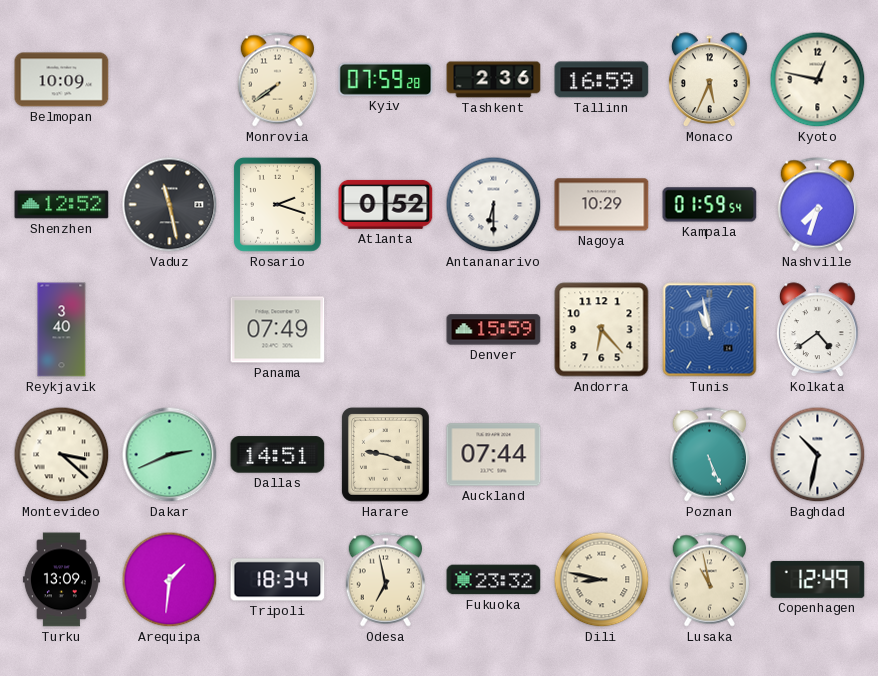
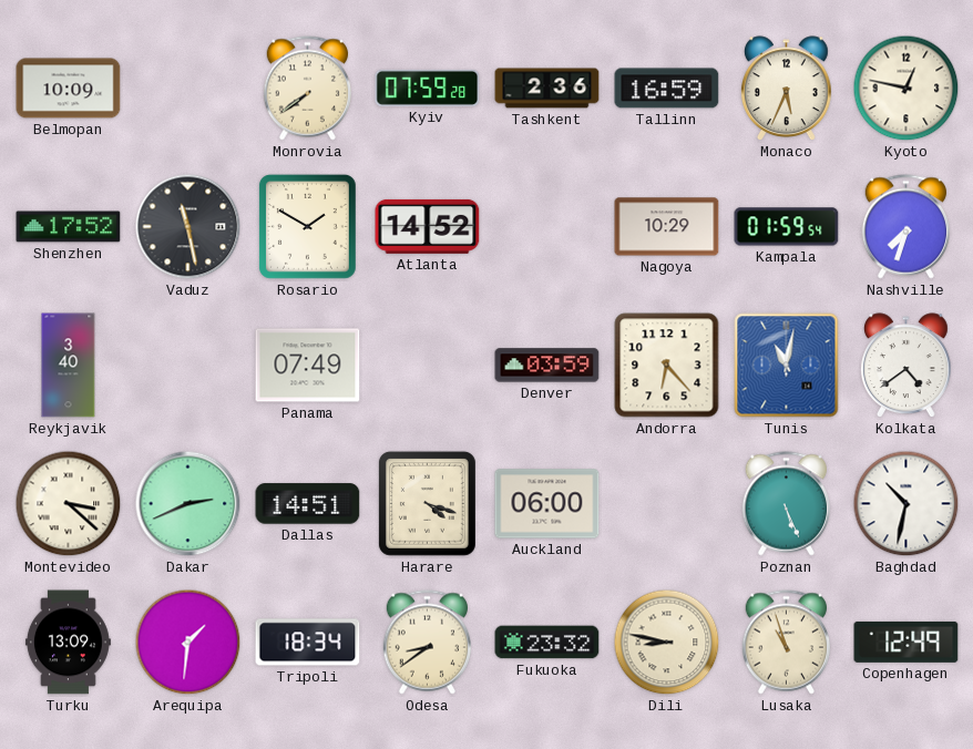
Shenzhen: 12:52 -> 17:52
Rosario: 2:18 -> 1:50
Atlanta: 0:52 -> 14:52
Antananarivo: 6:30 -> none
Denver: 15:59 -> 03:59
Tunis: 10:58 -> 11:02
Harare: 9:18 -> 4:18
Auckland: 07:44 -> 06:00
Odesa: 6:58 -> 8:39
Lusaka: 10:58 -> 10:57
